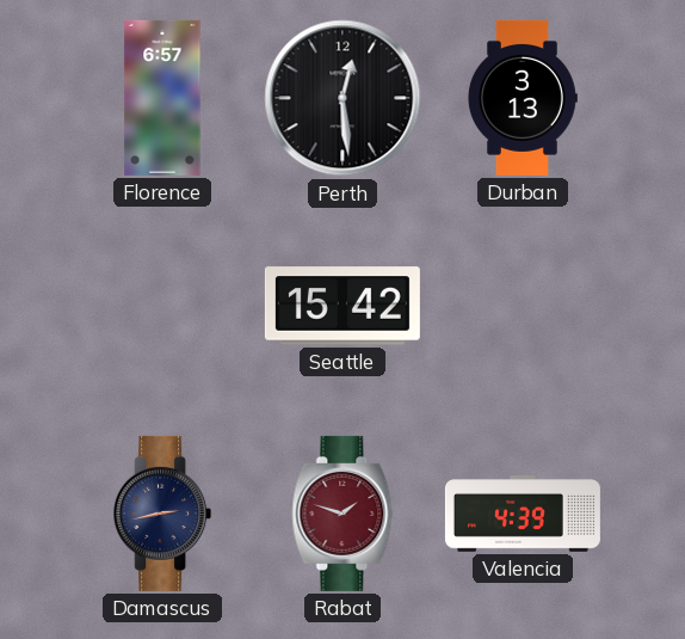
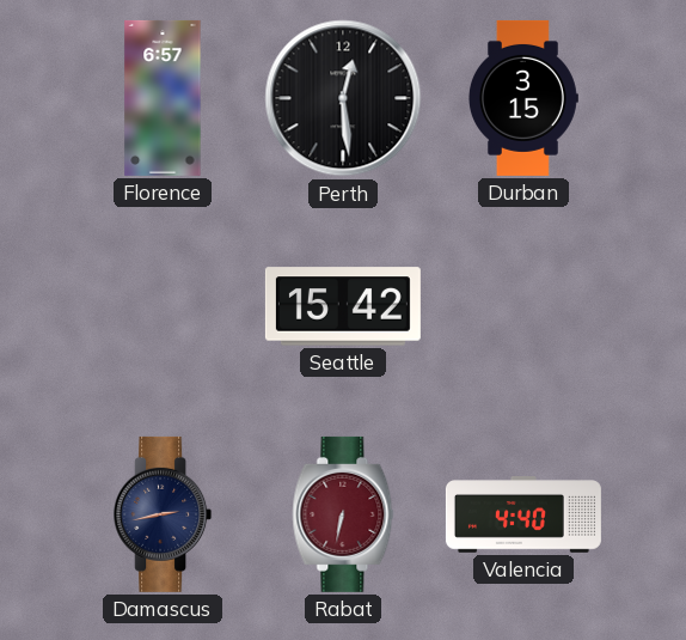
Durban: 3:13 -> 3:15
Rabat: 1:48 -> 6:32
Valencia: 4:39 -> 4:40
